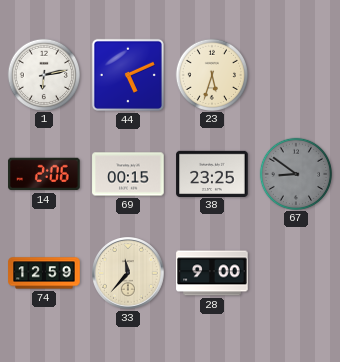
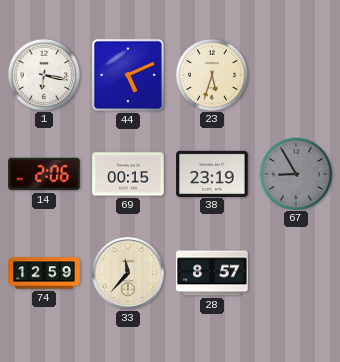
1: 6:13 -> 6:17
38: 23:25 -> 23:19
67: 8:51 -> 8:55
28: 9:00 -> 8:57
